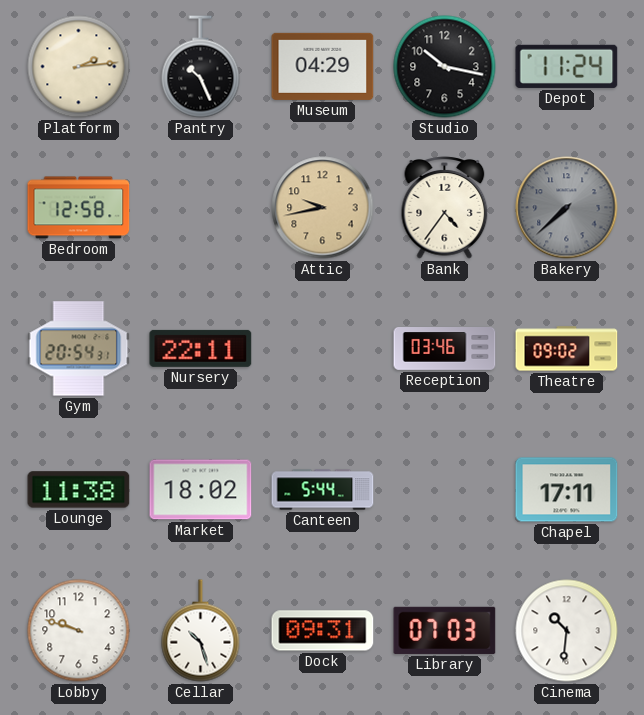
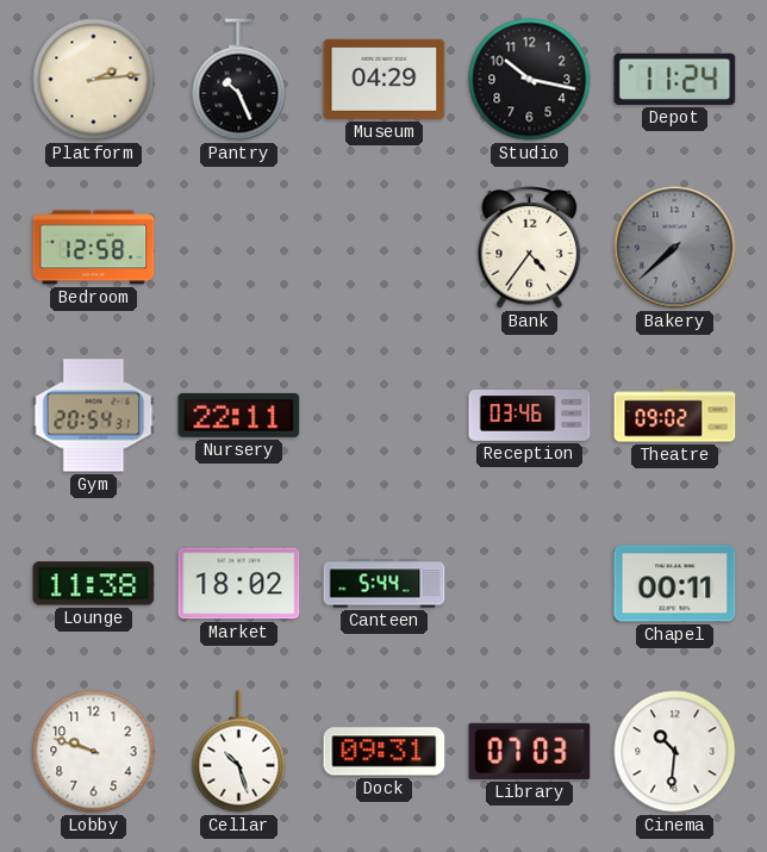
Attic: 9:43 -> none
Chapel: 17:11 -> 00:11
